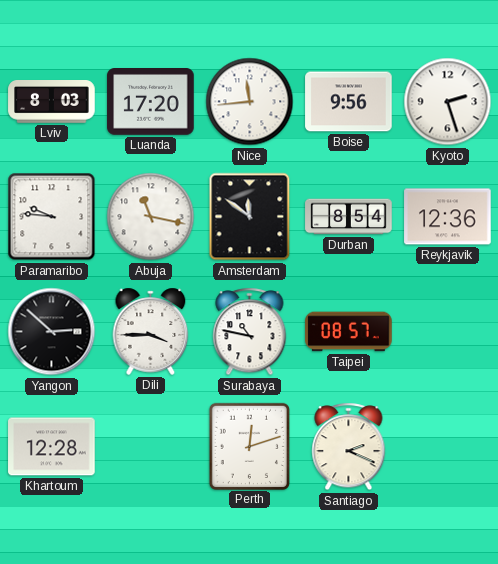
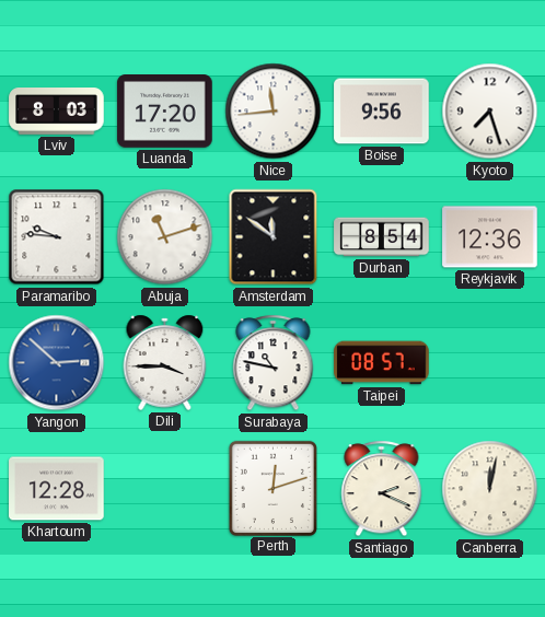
Kyoto: 2:27 -> 7:27
Abuja: 11:17 -> 11:12
Yangon dial: black -> blue
Canberra: none -> 12:02
